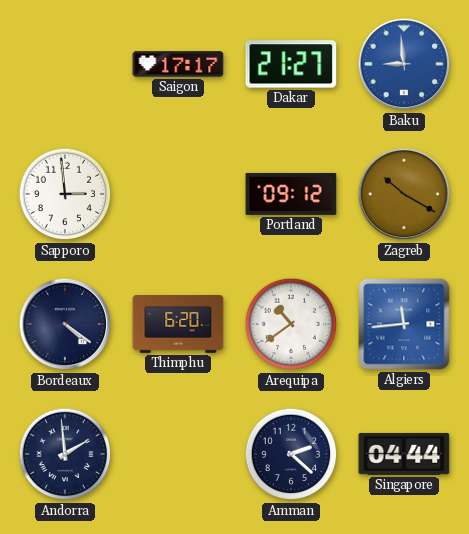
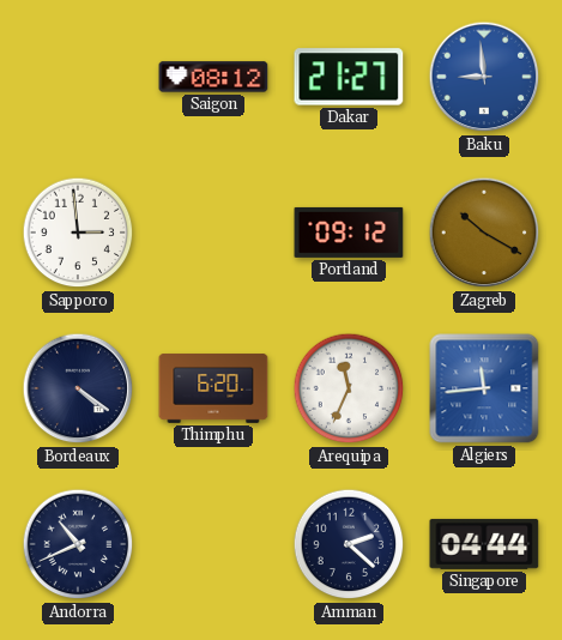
Saigon: 17:17 -> 08:12
Arequipa: 10:39 -> 11:34
Andorra: 1:59 -> 10:41
